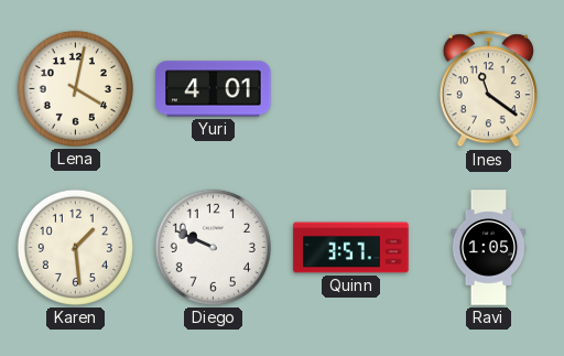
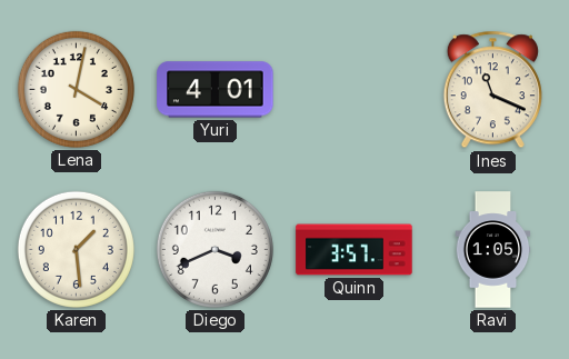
Ines: 11:21 -> 11:19
Diego: 9:49 -> 3:41
